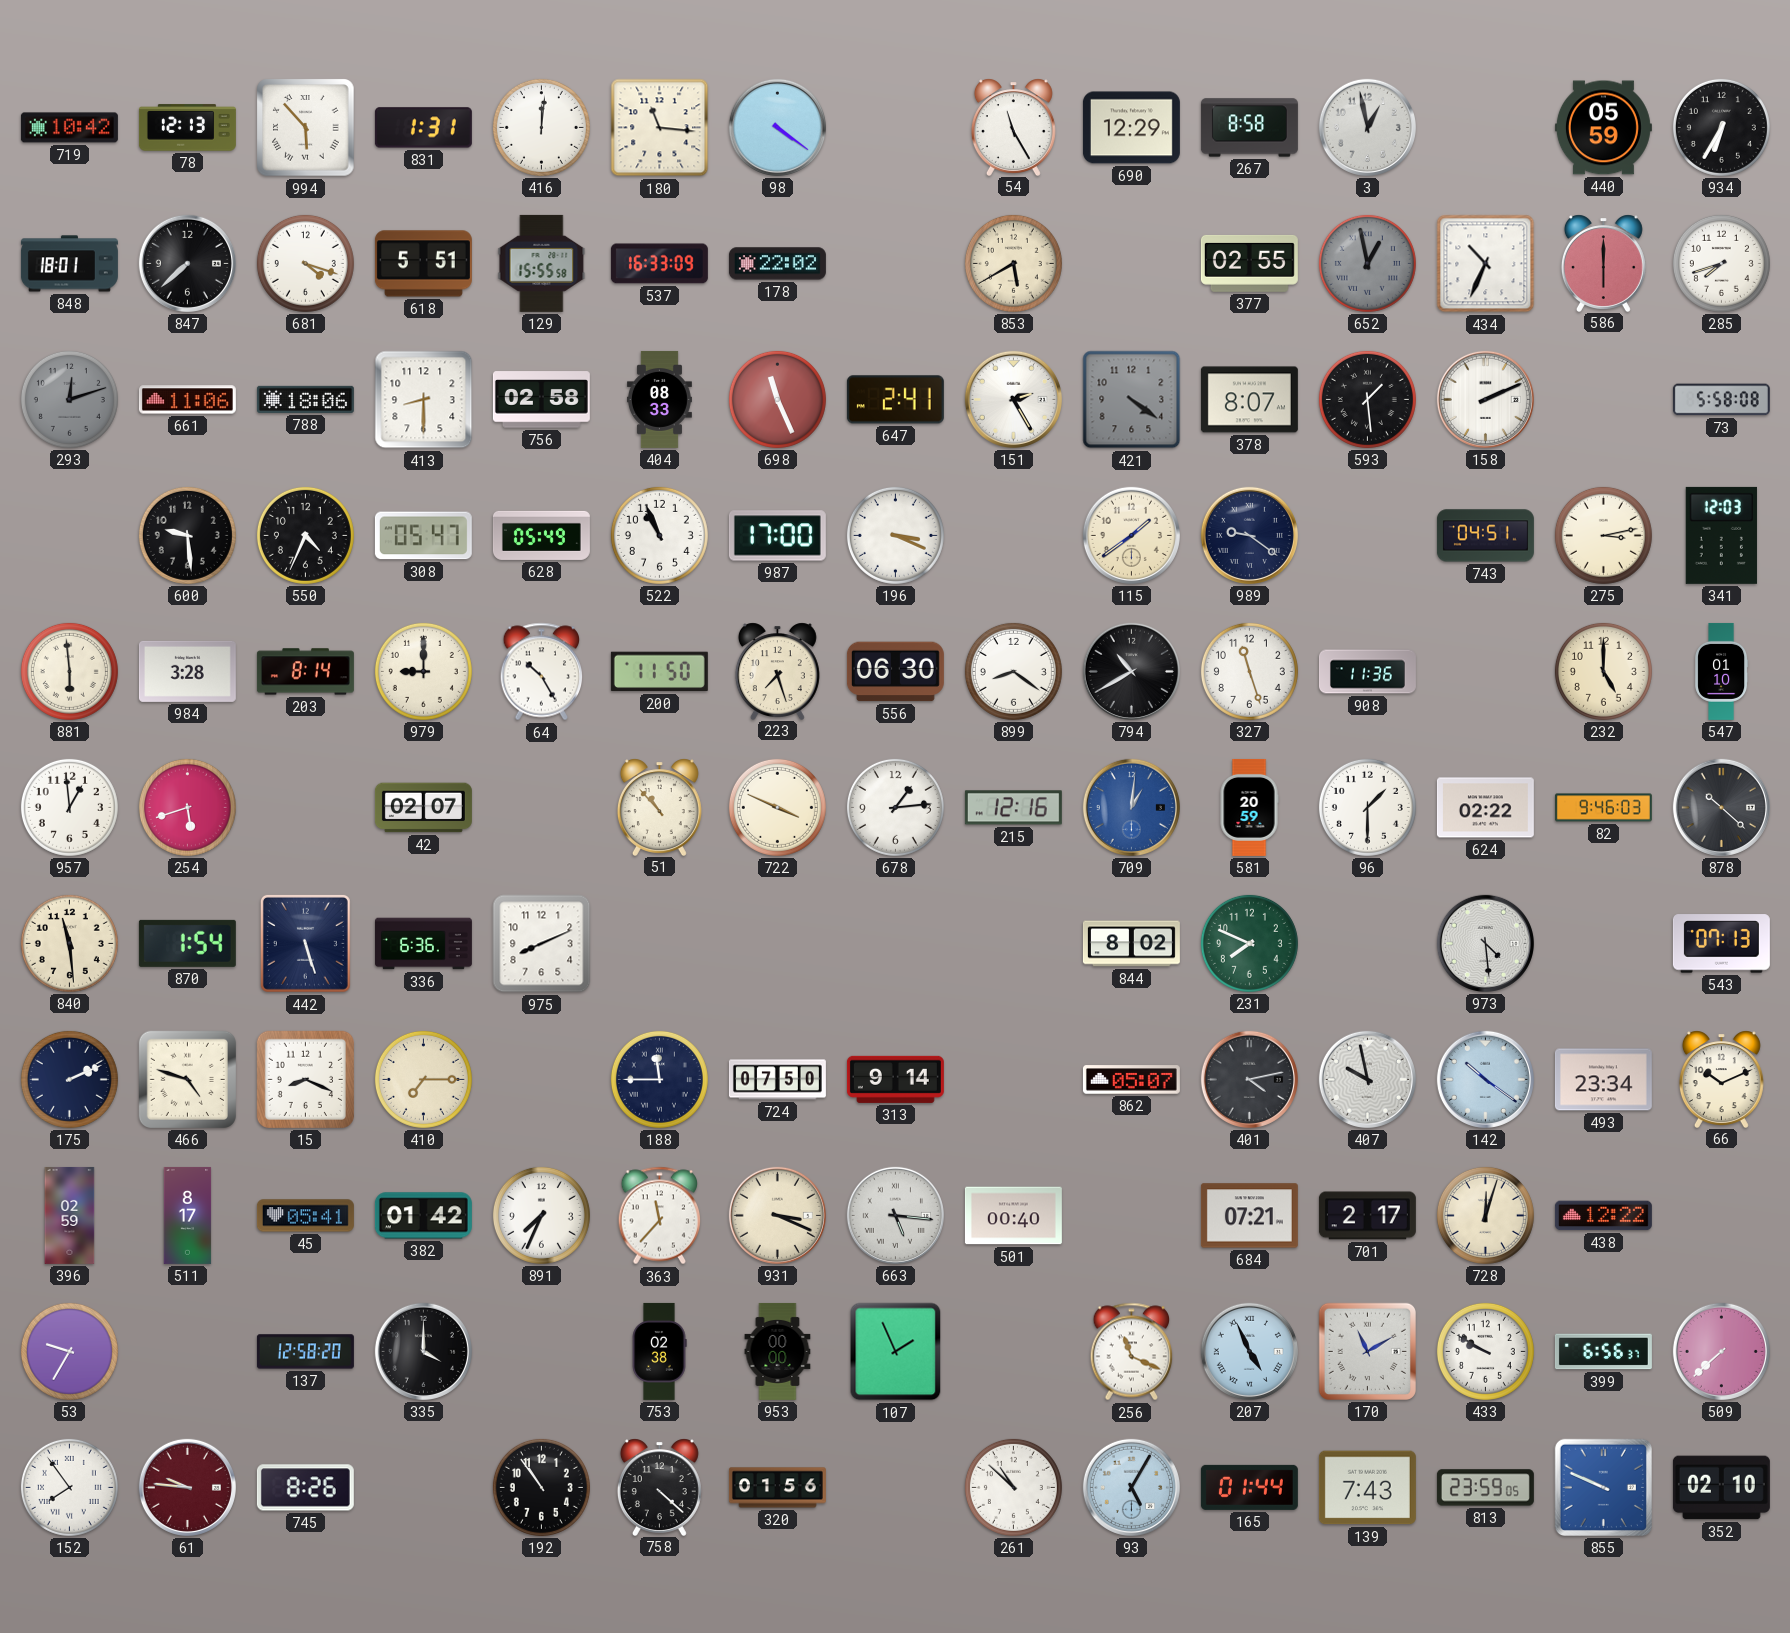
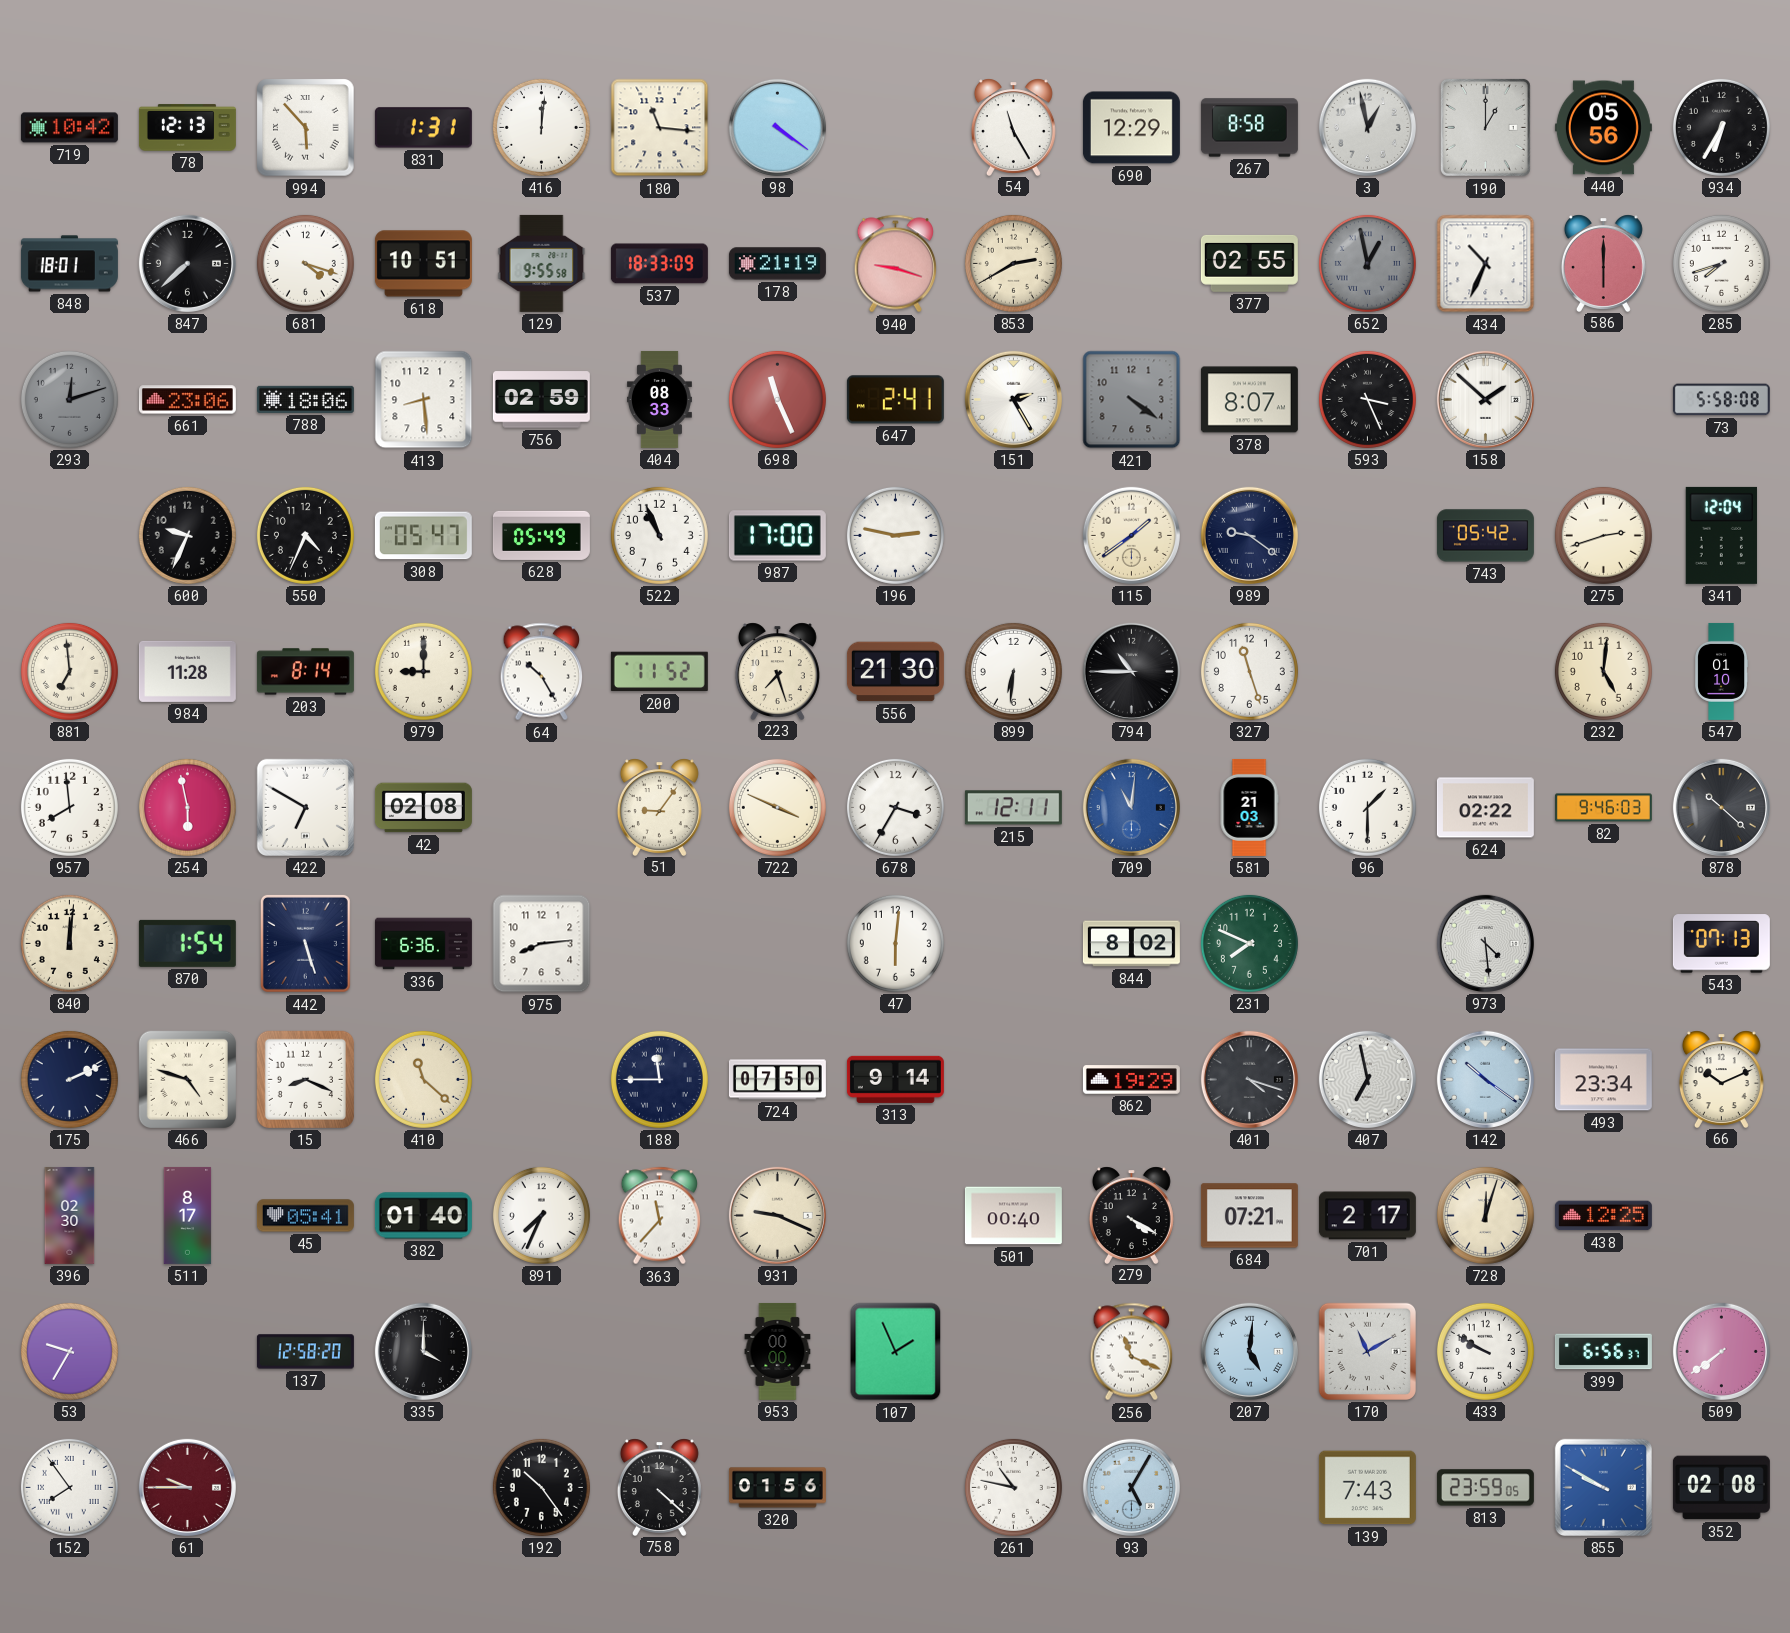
190: none -> 1:00
440: 05:59 -> 05:56
618: 5:51 -> 10:51
129: 15:55 -> 9:55
537: 16:33 -> 18:33
178: 22:02 -> 21:19
940: none -> 9:18
853: 5:40 -> 2:40
661: 11:06 -> 23:06
413: 8:30 -> 8:29
756: 02:58 -> 02:59
593: 1:29 -> 3:26
158: 2:11 -> 1:52
600: 9:29 -> 9:34
196: 3:19 -> 2:47
743: 04:51 -> 05:42
275: 3:13 -> 2:42
341: 12:03 -> 12:04
881: 5:59 -> 6:59
984: 3:28 -> 11:28
200: 11:50 -> 11:52
556: 06:30 -> 21:30
899: 8:21 -> 6:31
794: 10:40 -> 10:45
908: 11:36 -> none
232: 5:00 -> 5:01
957: 12:59 -> 7:59
254: 5:42 -> 5:58
422: none -> 6:50
42: 02:07 -> 02:08
51: 10:53 -> 9:06
678: 1:14 -> 3:35
215: 12:16 -> 12:11
709: 1:01 -> 11:01
581: 20:59 -> 21:03
840: 11:29 -> 12:01
975: 8:11 -> 8:14
47: none -> 6:01
410: 7:15 -> 11:22
862: 05:07 -> 19:29
401: 4:13 -> 4:18
407: 9:58 -> 6:58
396: 02:59 -> 02:30
382: 01:42 -> 01:40
931: 3:19 -> 9:19
663: 5:16 -> none
279: none -> 4:20
438: 12:22 -> 12:25
753: 02:38 -> none
207: 4:56 -> 5:01
509: 7:38 -> 7:39
61: 9:46 -> 9:45
745: 8:26 -> none
192: 10:54 -> 10:24
261: 10:52 -> 10:47
165: 01:44 -> none
855: 9:49 -> 9:50
352: 02:10 -> 02:08
